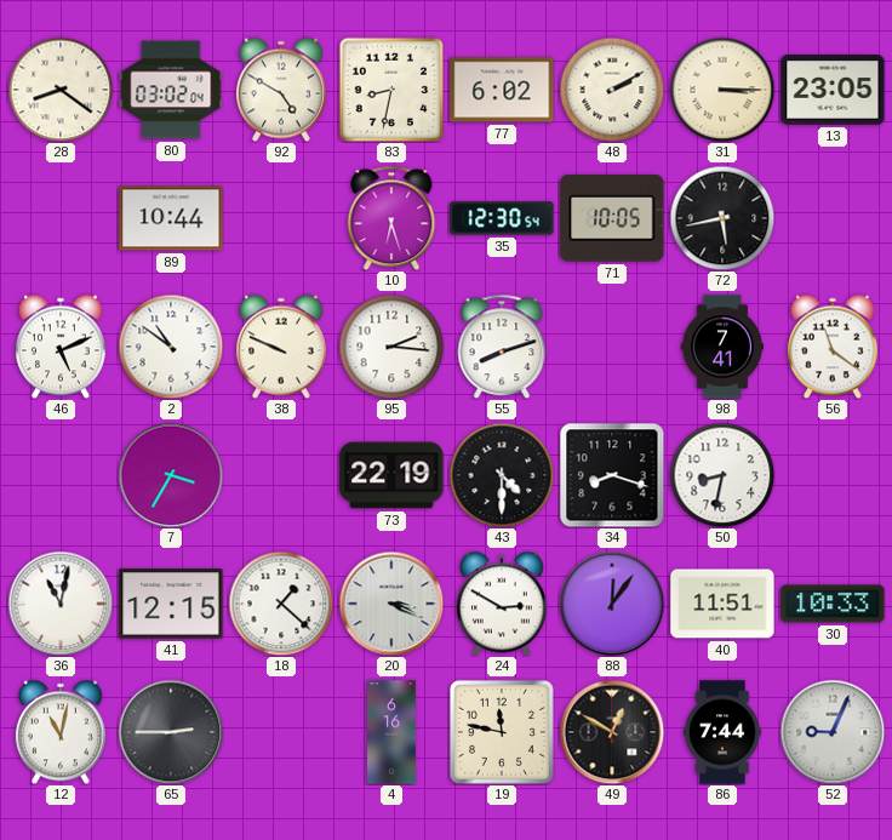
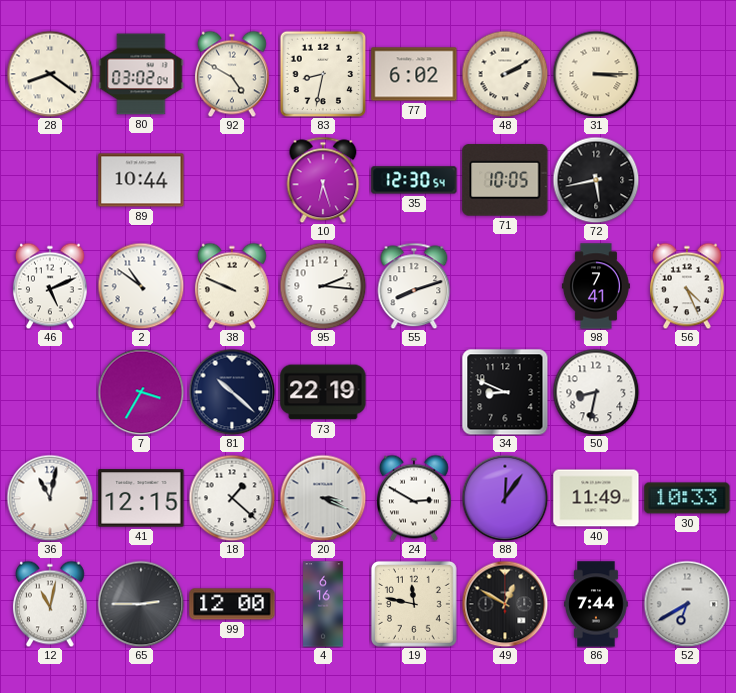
13: 23:05 -> none
56: 11:21 -> 4:26
81: none -> 10:22
43: 4:30 -> none
34: 8:18 -> 8:49
40: 11:51 -> 11:49
99: none -> 12:00
52: 9:04 -> 6:40
